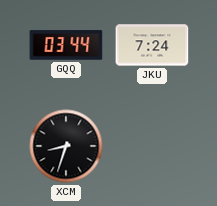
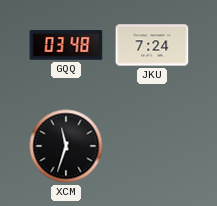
GQQ: 03:44 -> 03:48
XCM: 8:33 -> 11:33
